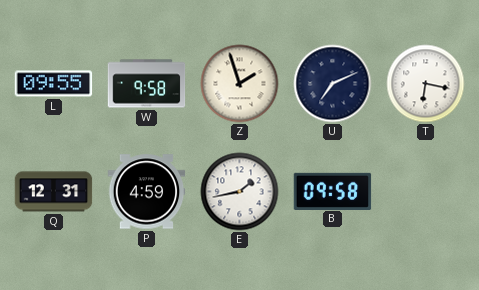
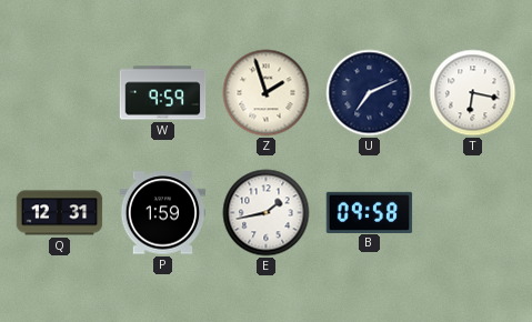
L: 09:55 -> none
W: 9:58 -> 9:59
P: 4:59 -> 1:59
